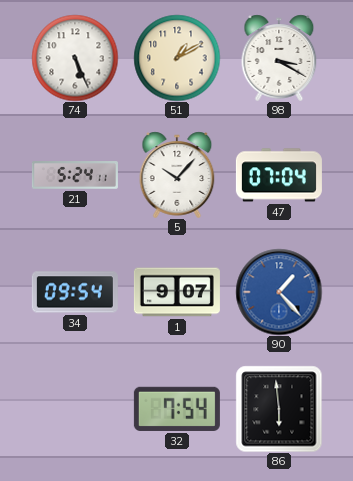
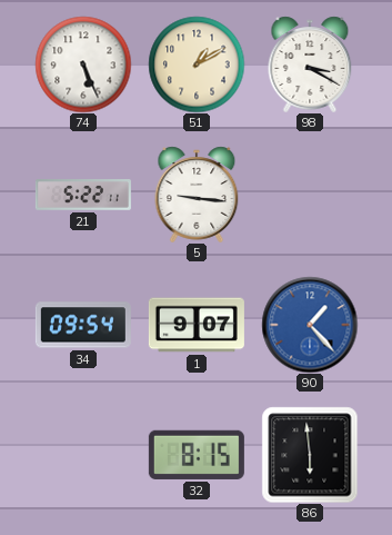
21: 5:24 -> 5:22
5: 10:07 -> 9:16
47: 07:04 -> none
32: 7:54 -> 8:15
